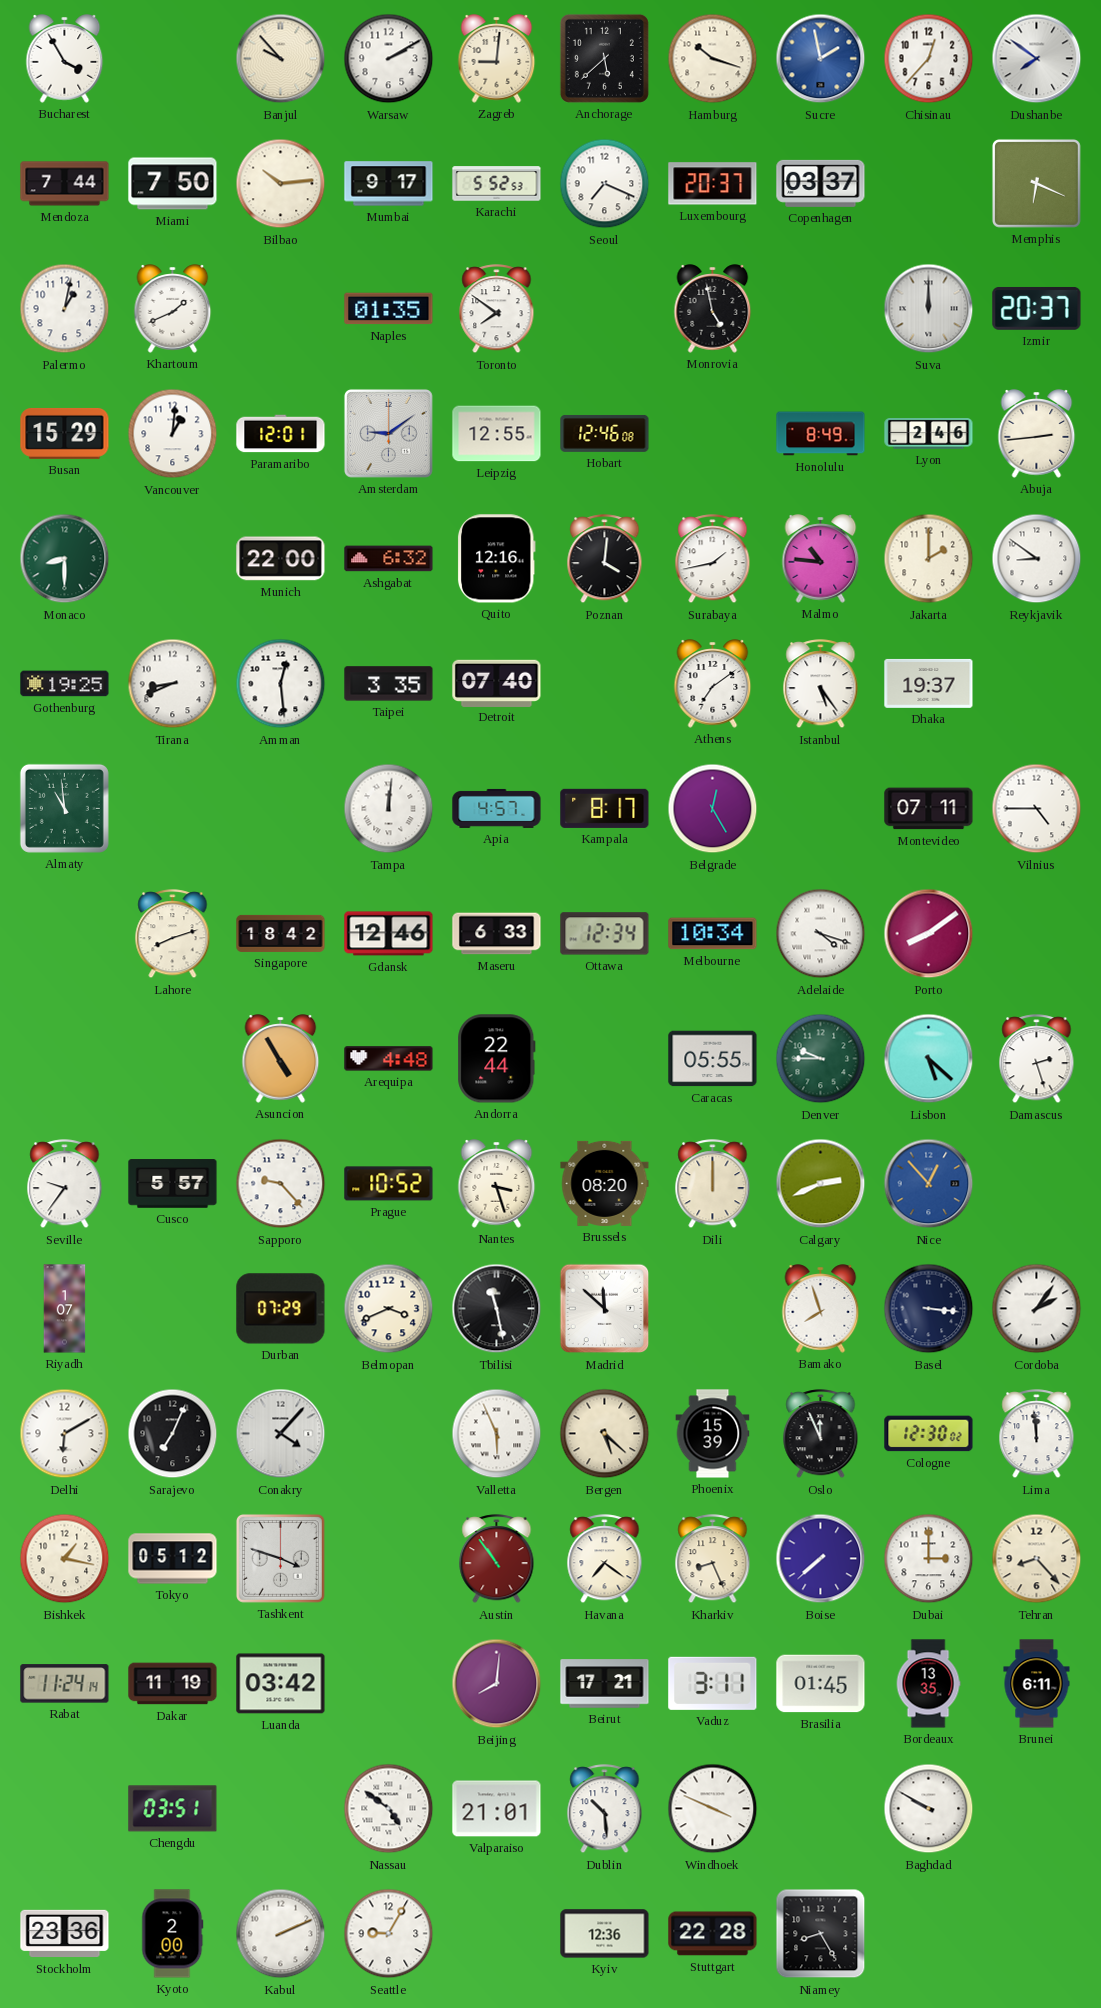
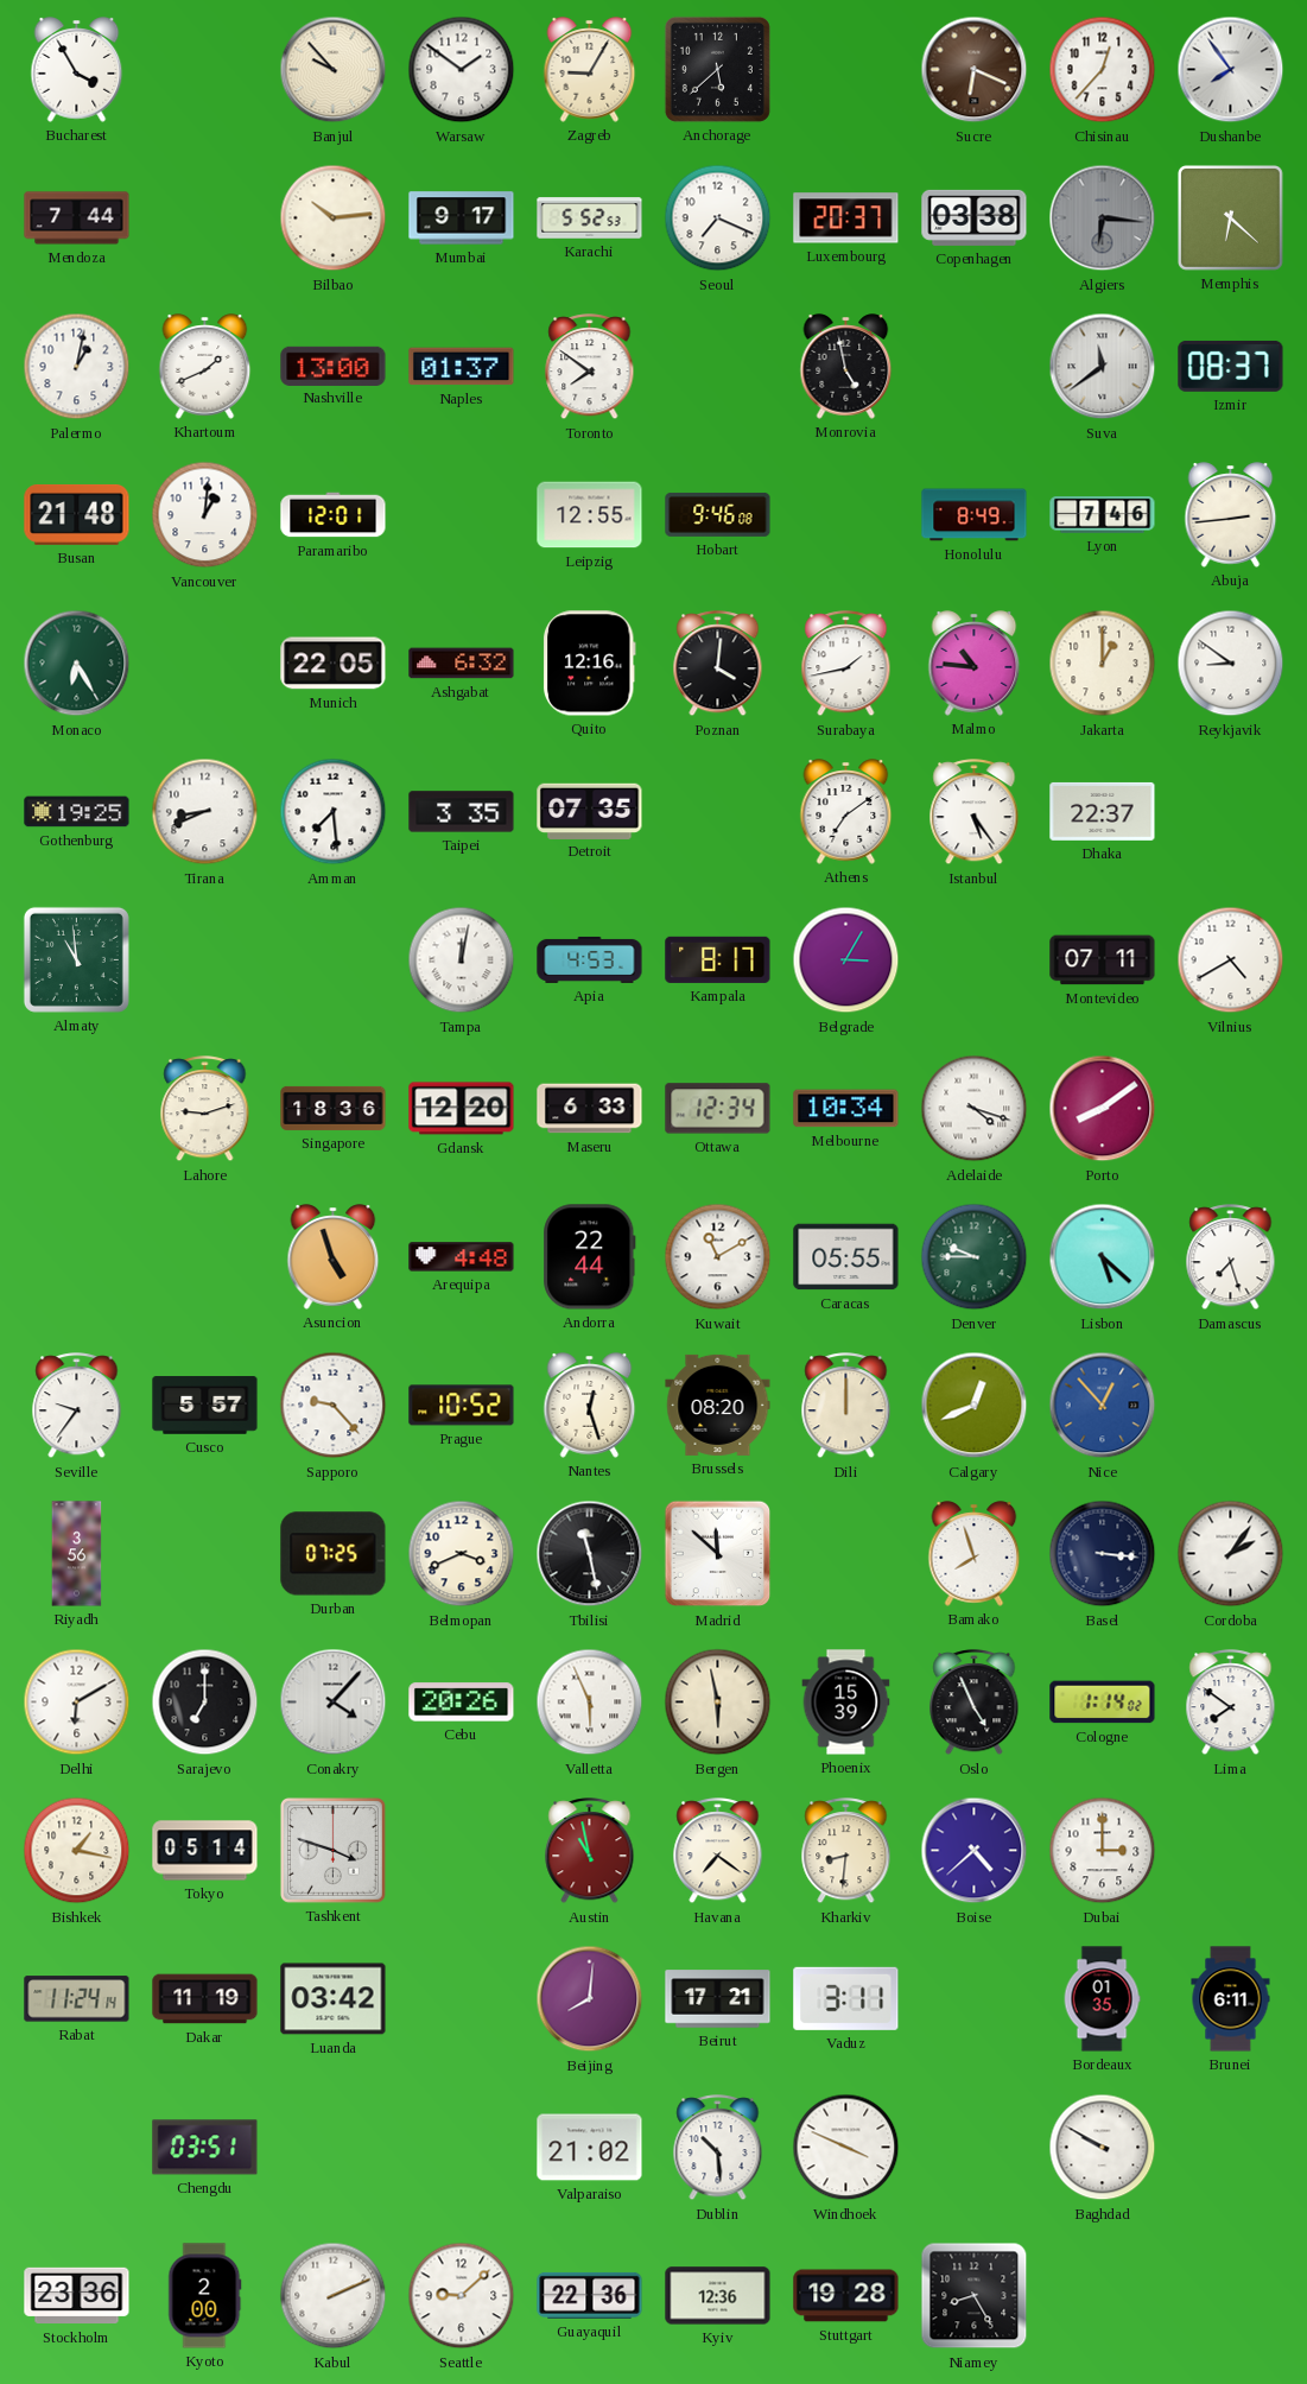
Warsaw: 2:10 -> 1:51
Zagreb: 9:01 -> 9:05
Hamburg: 10:18 -> none
Sucre: 1:58 -> 6:19
Sucre dial: blue -> brown
Dushanbe: 7:51 -> 7:54
Miami: 7:50 -> none
Copenhagen: 03:37 -> 03:38
Algiers: none -> 6:16
Memphis: 6:19 -> 6:22
Nashville: none -> 13:00
Naples: 01:35 -> 01:37
Suva: 12:00 -> 11:39
Izmir: 20:37 -> 08:37
Busan: 15:29 -> 21:48
Amsterdam: 9:09 -> none
Hobart: 12:46 -> 9:46
Lyon: 2:46 -> 7:46
Monaco: 8:30 -> 6:25
Munich: 22:00 -> 22:05
Jakarta: 2:00 -> 1:00
Amman: 12:29 -> 7:29
Detroit: 07:40 -> 07:35
Dhaka: 19:37 -> 22:37
Tampa: 12:01 -> 12:02
Apia: 4:57 -> 4:53
Belgrade: 12:25 -> 3:05
Vilnius: 4:45 -> 4:40
Lahore: 8:12 -> 9:12
Singapore: 18:42 -> 18:36
Gdansk: 12:46 -> 12:20
Asuncion: 4:55 -> 4:57
Kuwait: none -> 11:10
Damascus: 2:27 -> 7:27
Nantes: 3:27 -> 12:27
Calgary: 2:41 -> 12:41
Riyadh: 1:07 -> 3:56
Durban: 07:29 -> 07:25
Sarajevo: 7:04 -> 7:00
Cebu: none -> 20:26
Bergen: 5:22 -> 5:58
Oslo: 11:56 -> 4:56
Cologne: 12:30 -> 1:14
Lima: 11:59 -> 7:51
Tokyo: 05:12 -> 05:14
Austin: 10:54 -> 10:58
Kharkiv: 8:26 -> 8:31
Boise: 7:38 -> 4:38
Tehran: 8:23 -> none
Brasilia: 01:45 -> none
Bordeaux: 13:35 -> 01:35
Nassau: 4:51 -> none
Valparaiso: 21:01 -> 21:02
Seattle: 9:05 -> 9:08
Guayaquil: none -> 22:36
Stuttgart: 22:28 -> 19:28
